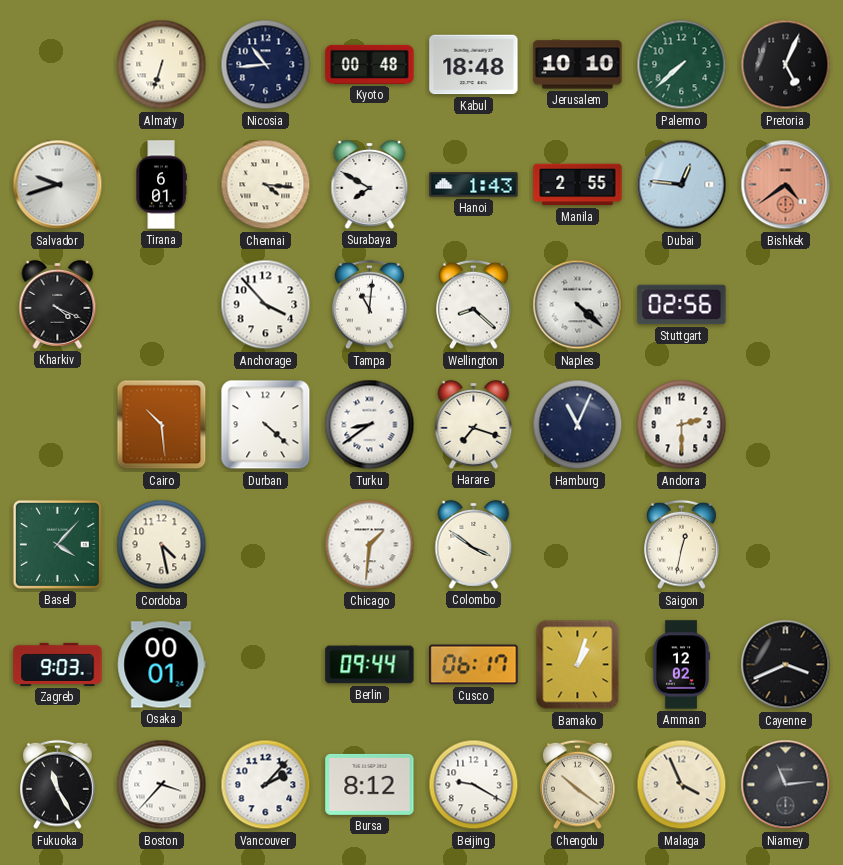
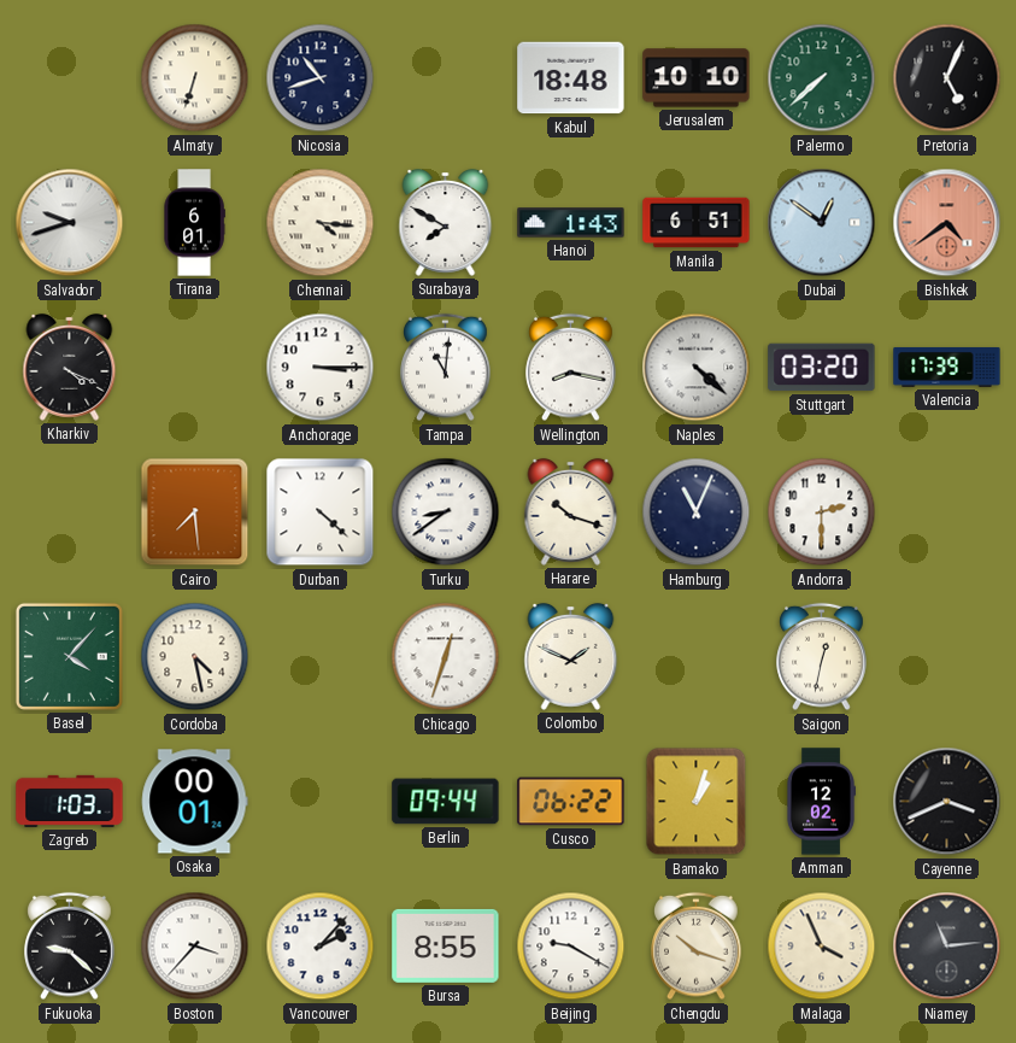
Nicosia: 10:44 -> 10:42
Kyoto: 00:48 -> none
Manila: 2:55 -> 6:51
Dubai: 12:46 -> 12:51
Anchorage: 3:53 -> 3:15
Wellington: 8:22 -> 8:17
Stuttgart: 02:56 -> 03:20
Valencia: none -> 17:39
Cairo: 10:29 -> 7:29
Harare: 7:18 -> 10:18
Chicago: 1:31 -> 12:33
Colombo: 3:51 -> 1:49
Zagreb: 9:03 -> 1:03
Cusco: 06:17 -> 06:22
Fukuoka: 11:25 -> 9:22
Bursa: 8:12 -> 8:55
Chengdu: 10:21 -> 10:18
